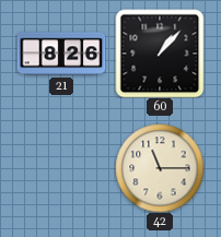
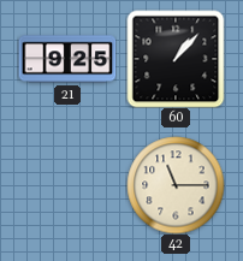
21: 8:26 -> 9:25
